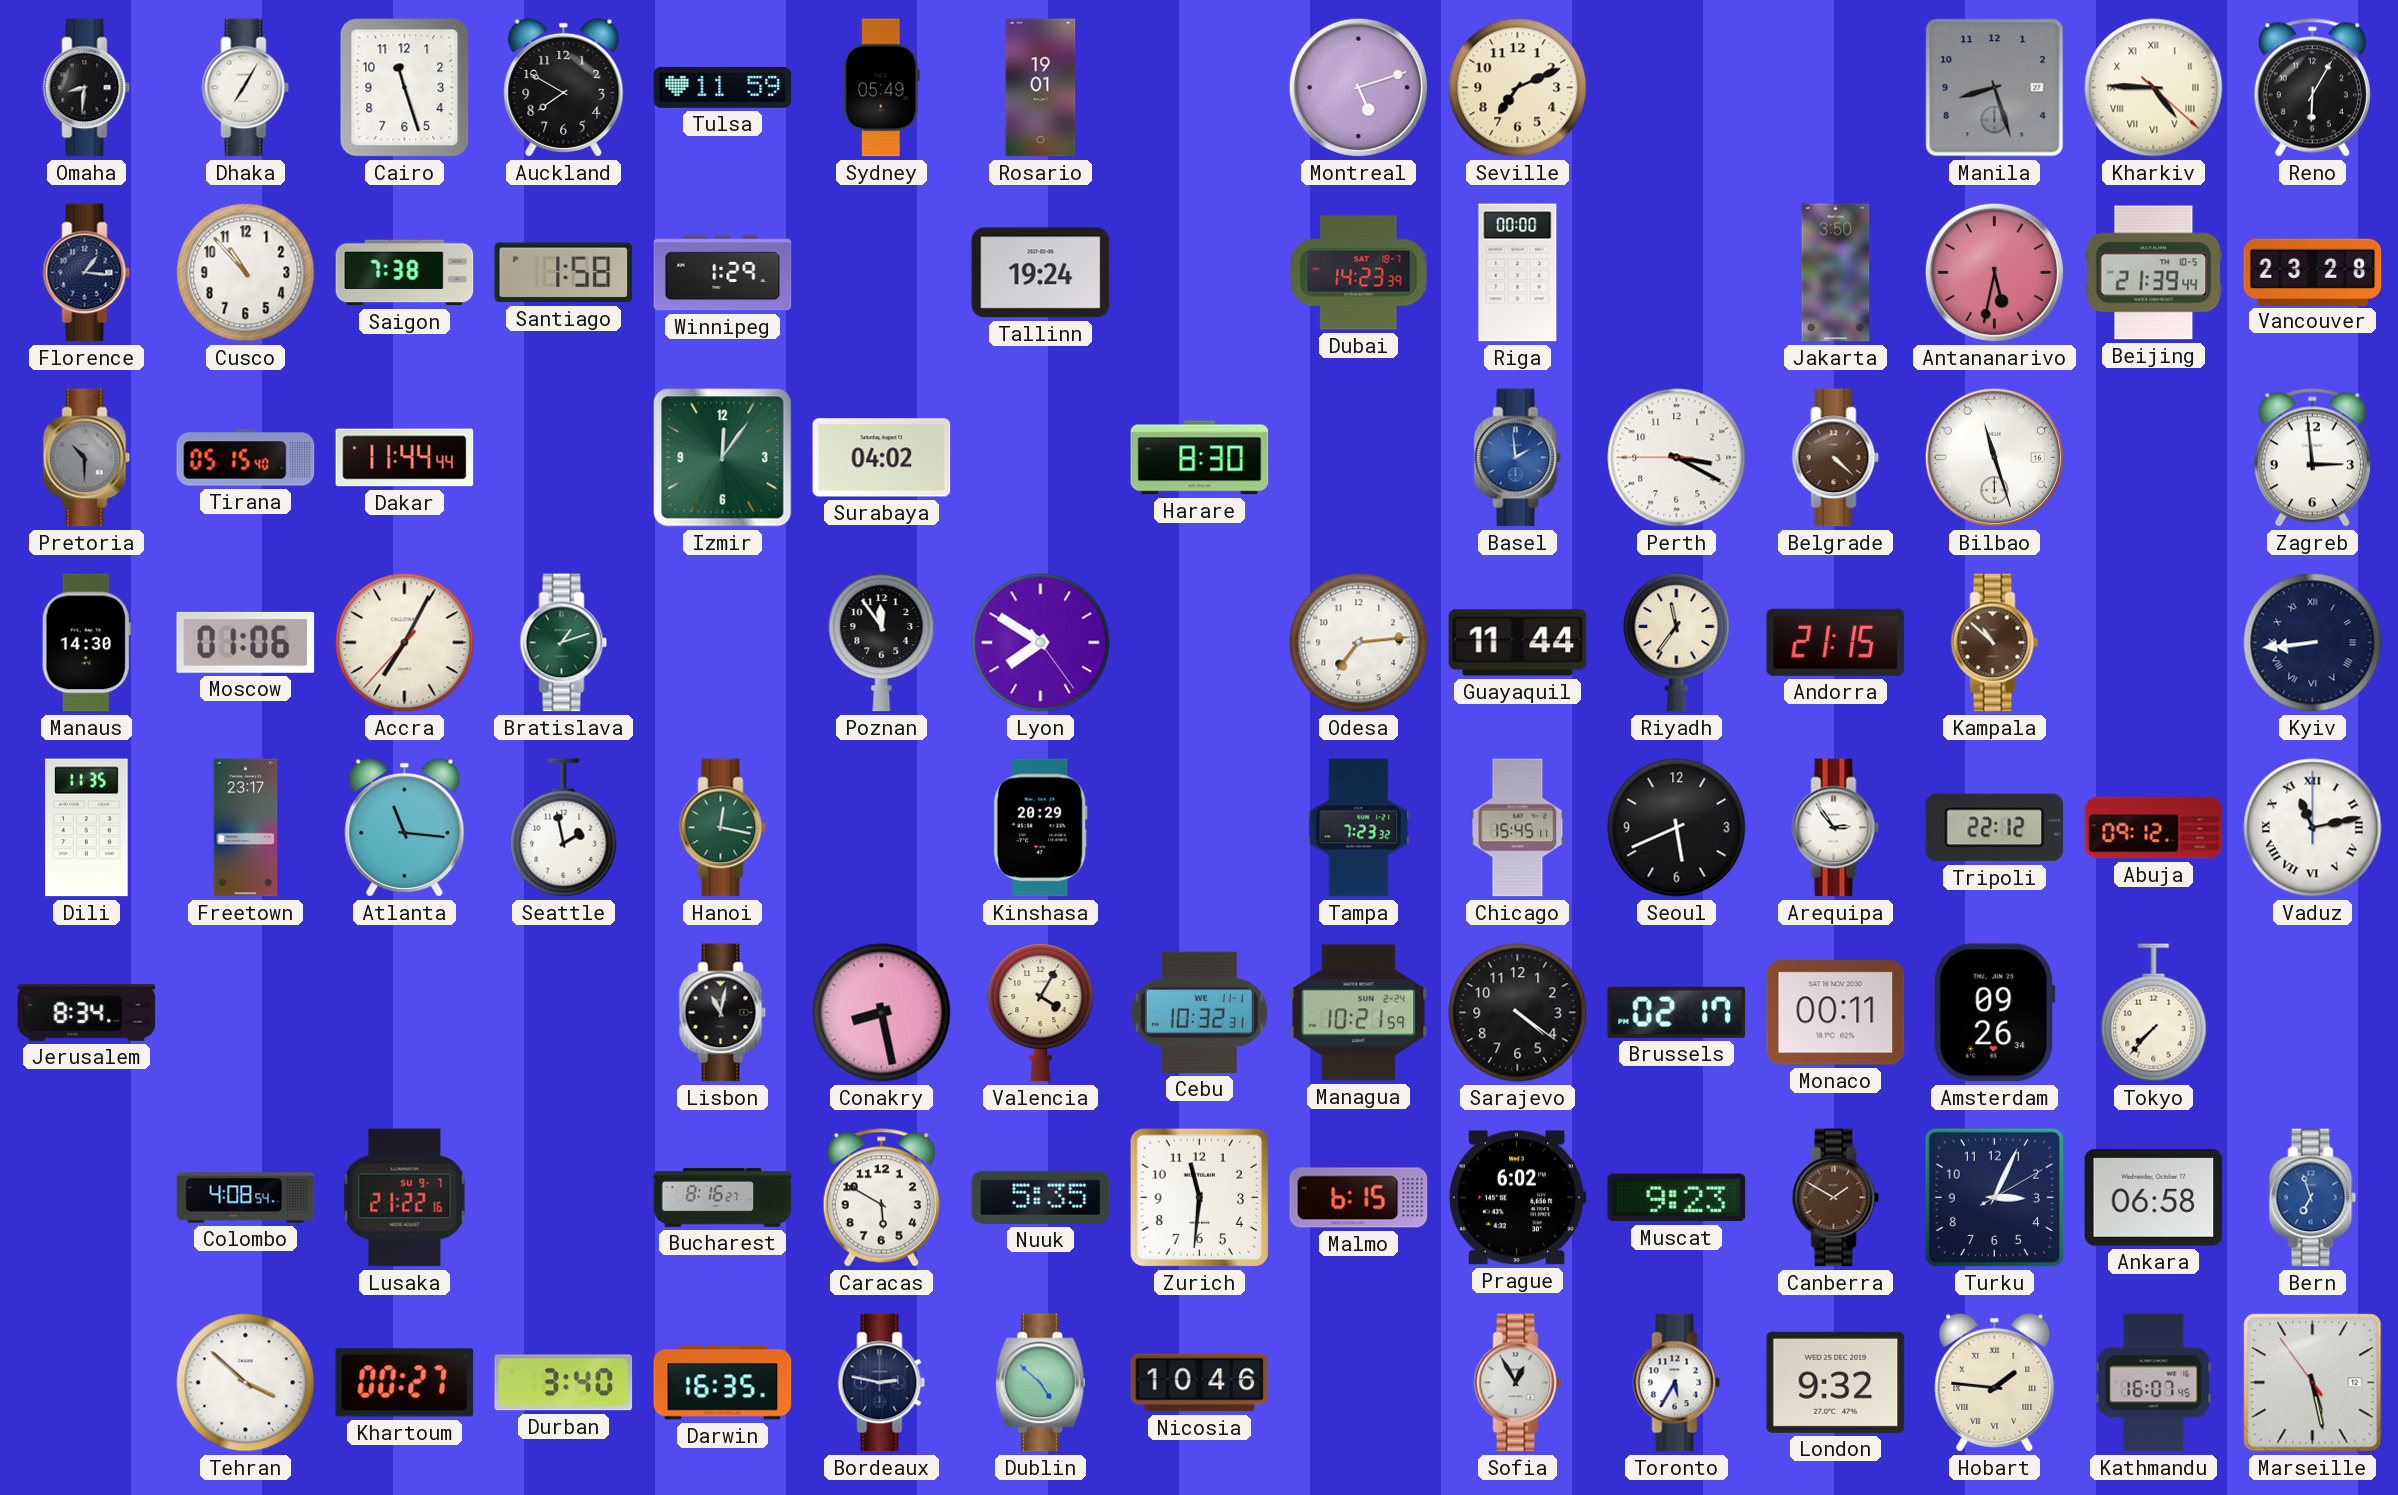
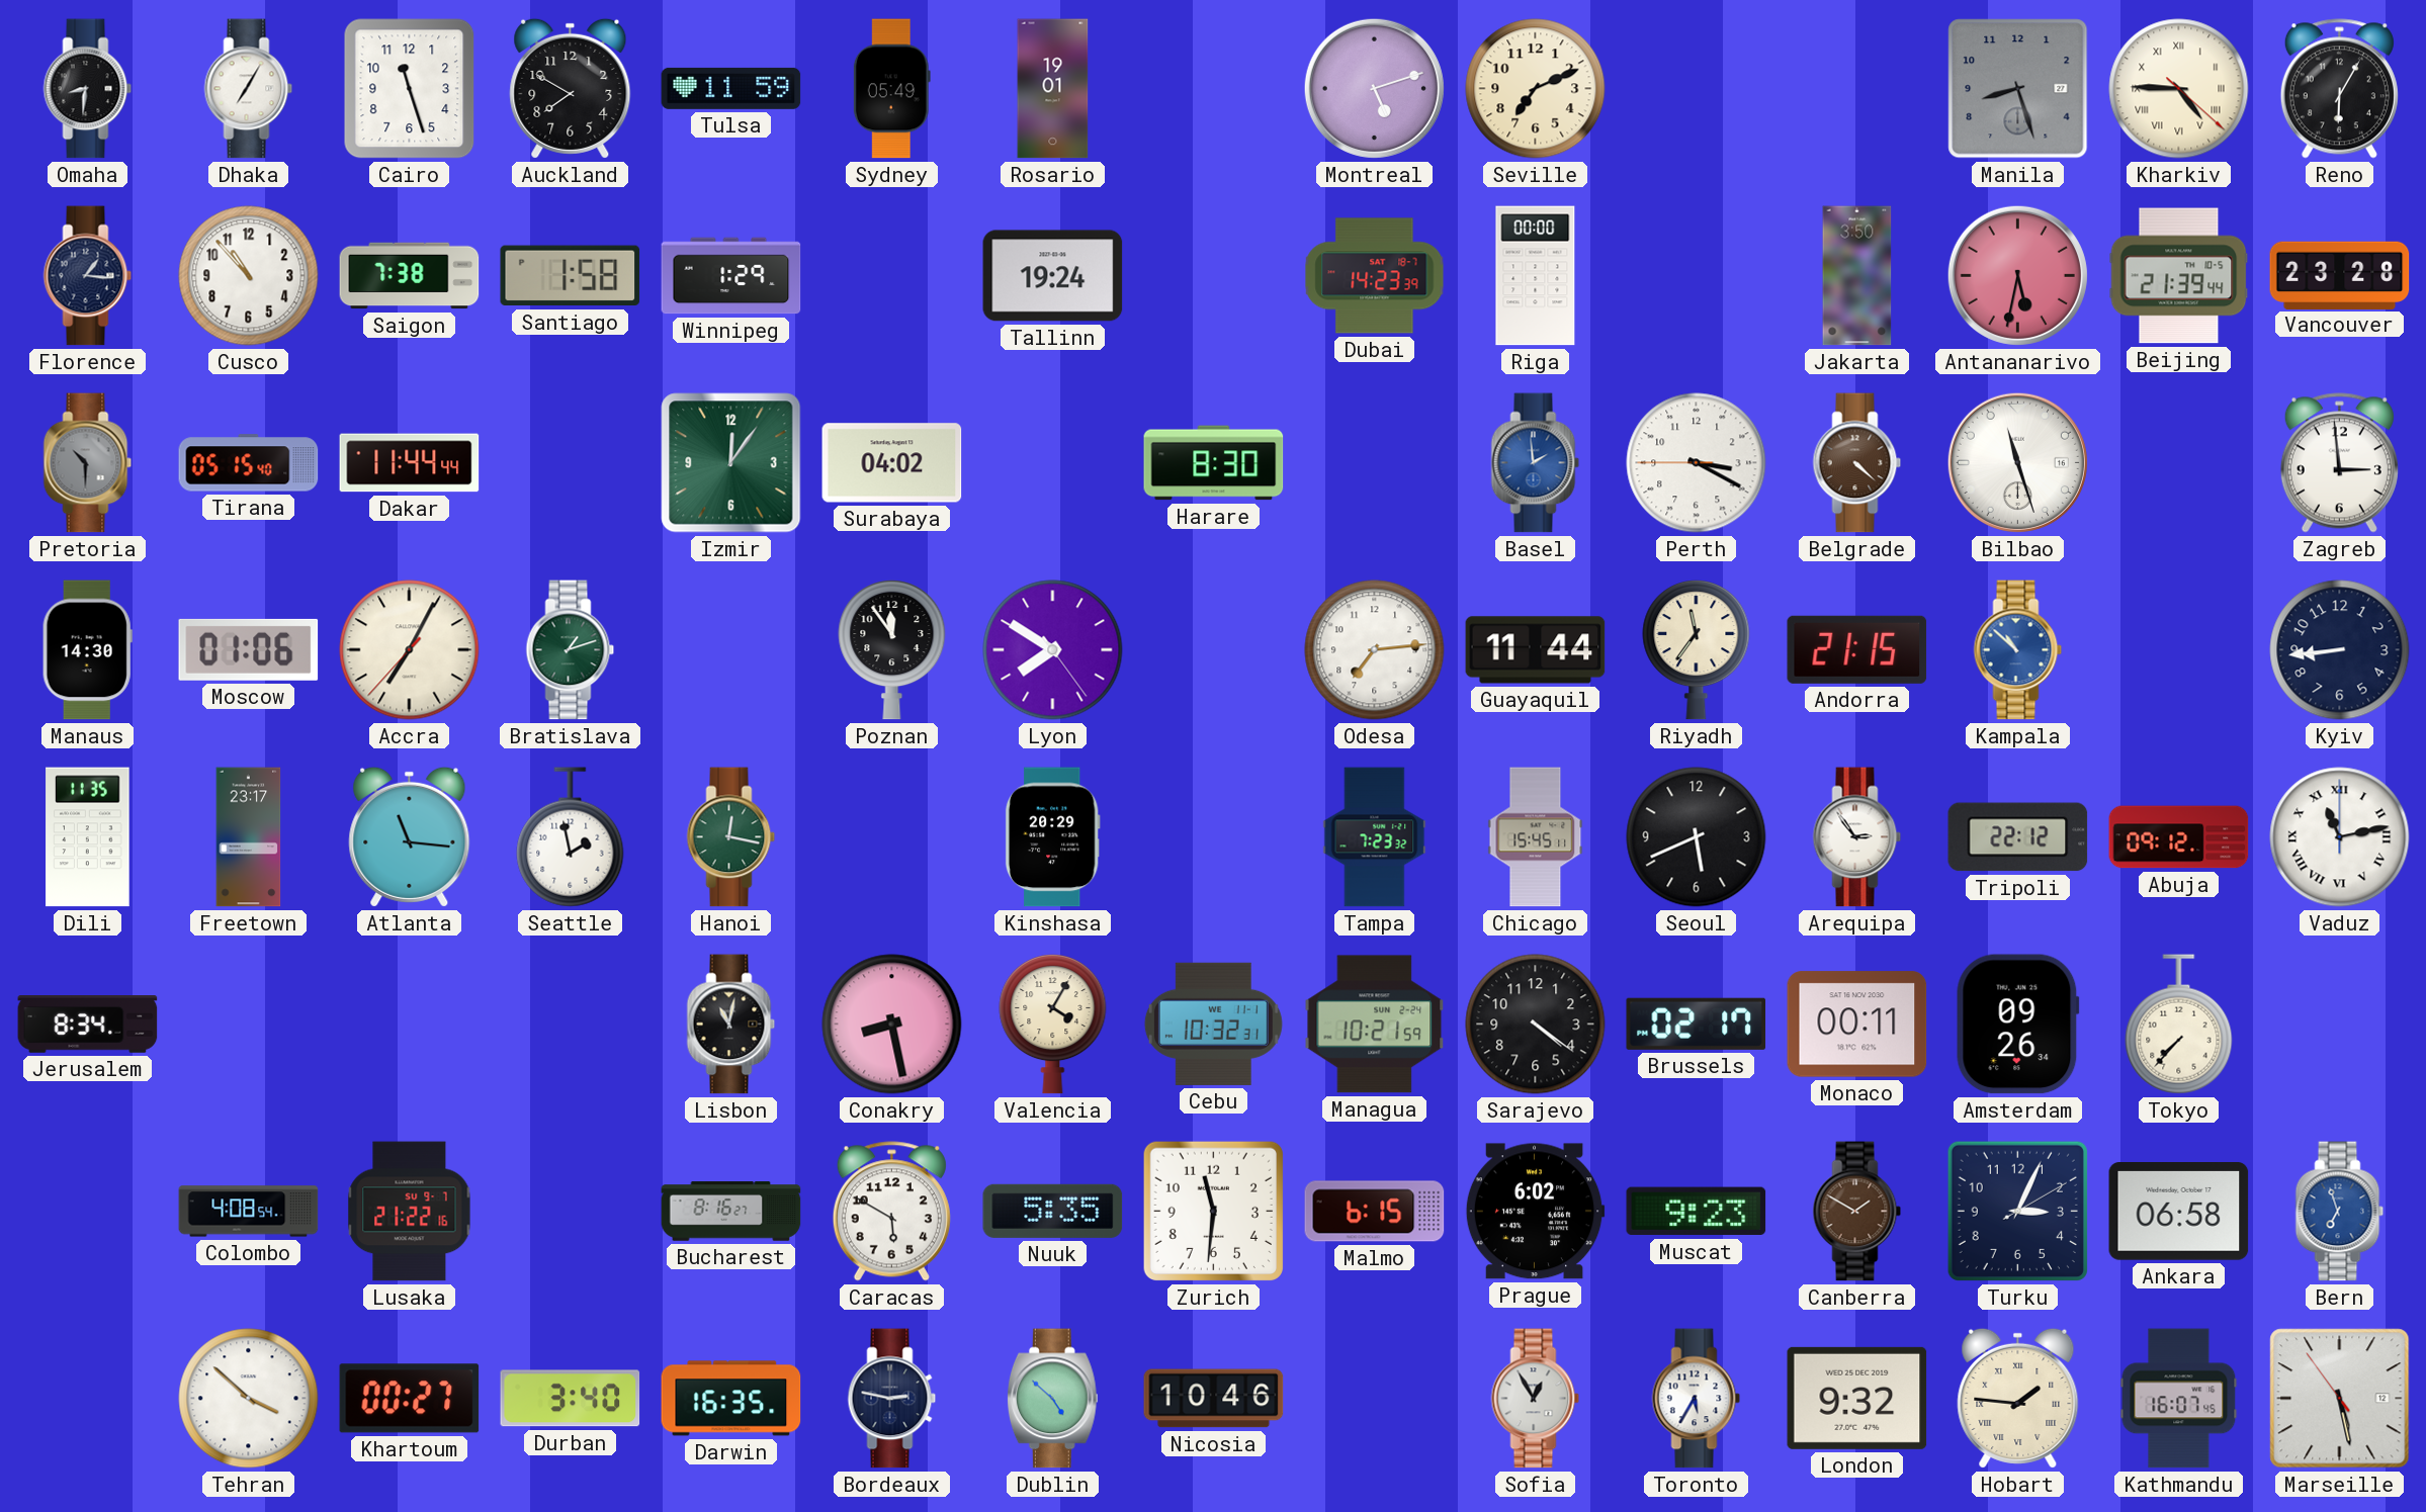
Kampala dial: brown -> blue
Kyiv numerals: Roman -> Arabic
